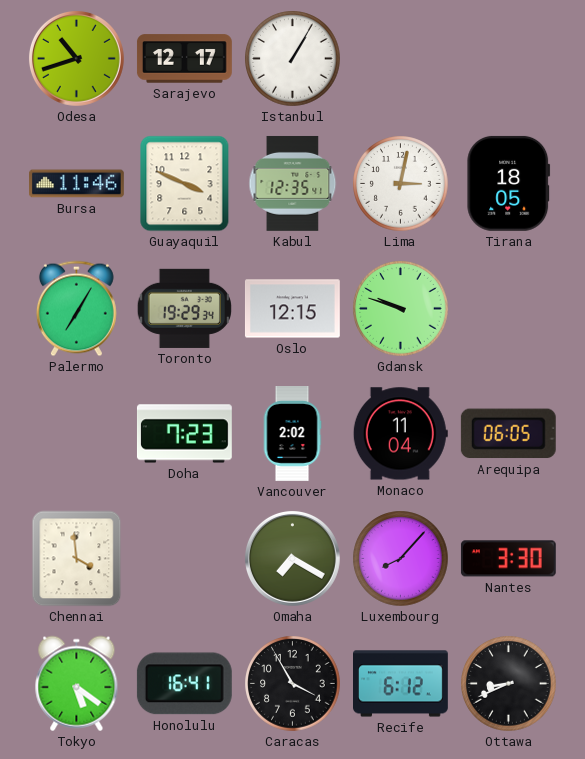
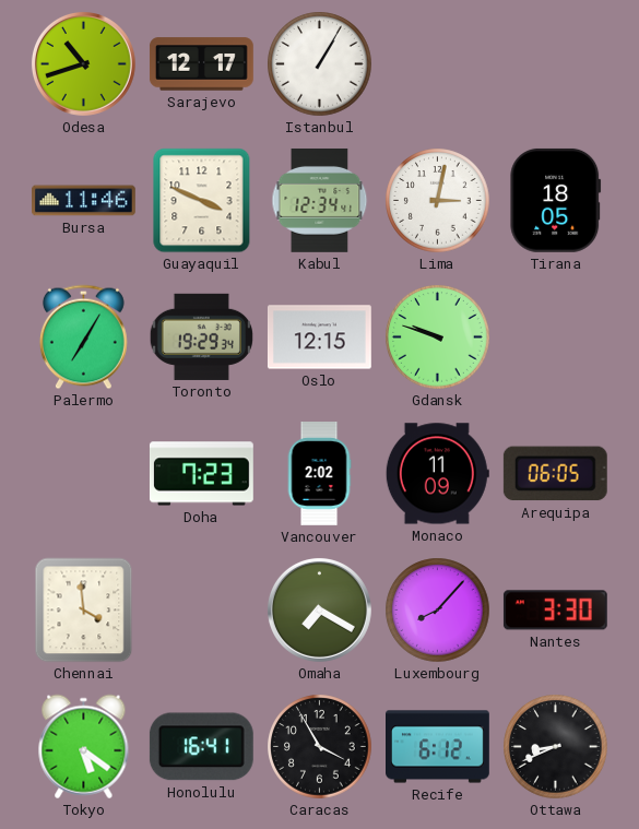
Kabul: 12:35 -> 12:34
Monaco: 11:04 -> 11:09
